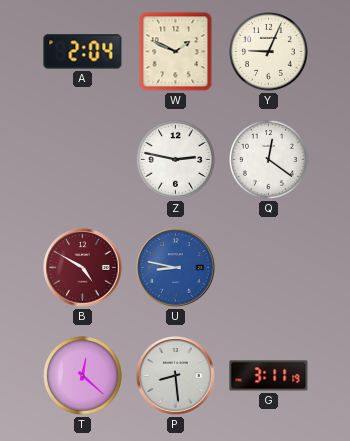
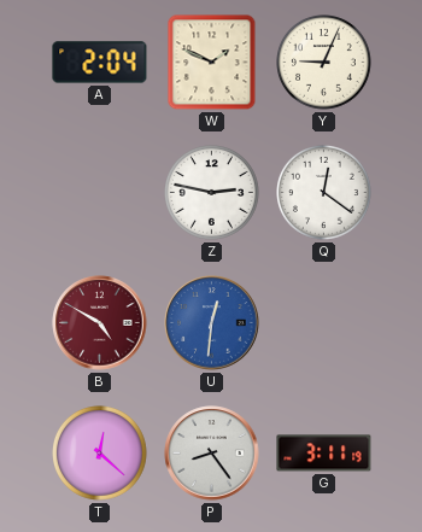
U: 8:47 -> 12:31
P: 8:29 -> 8:24
